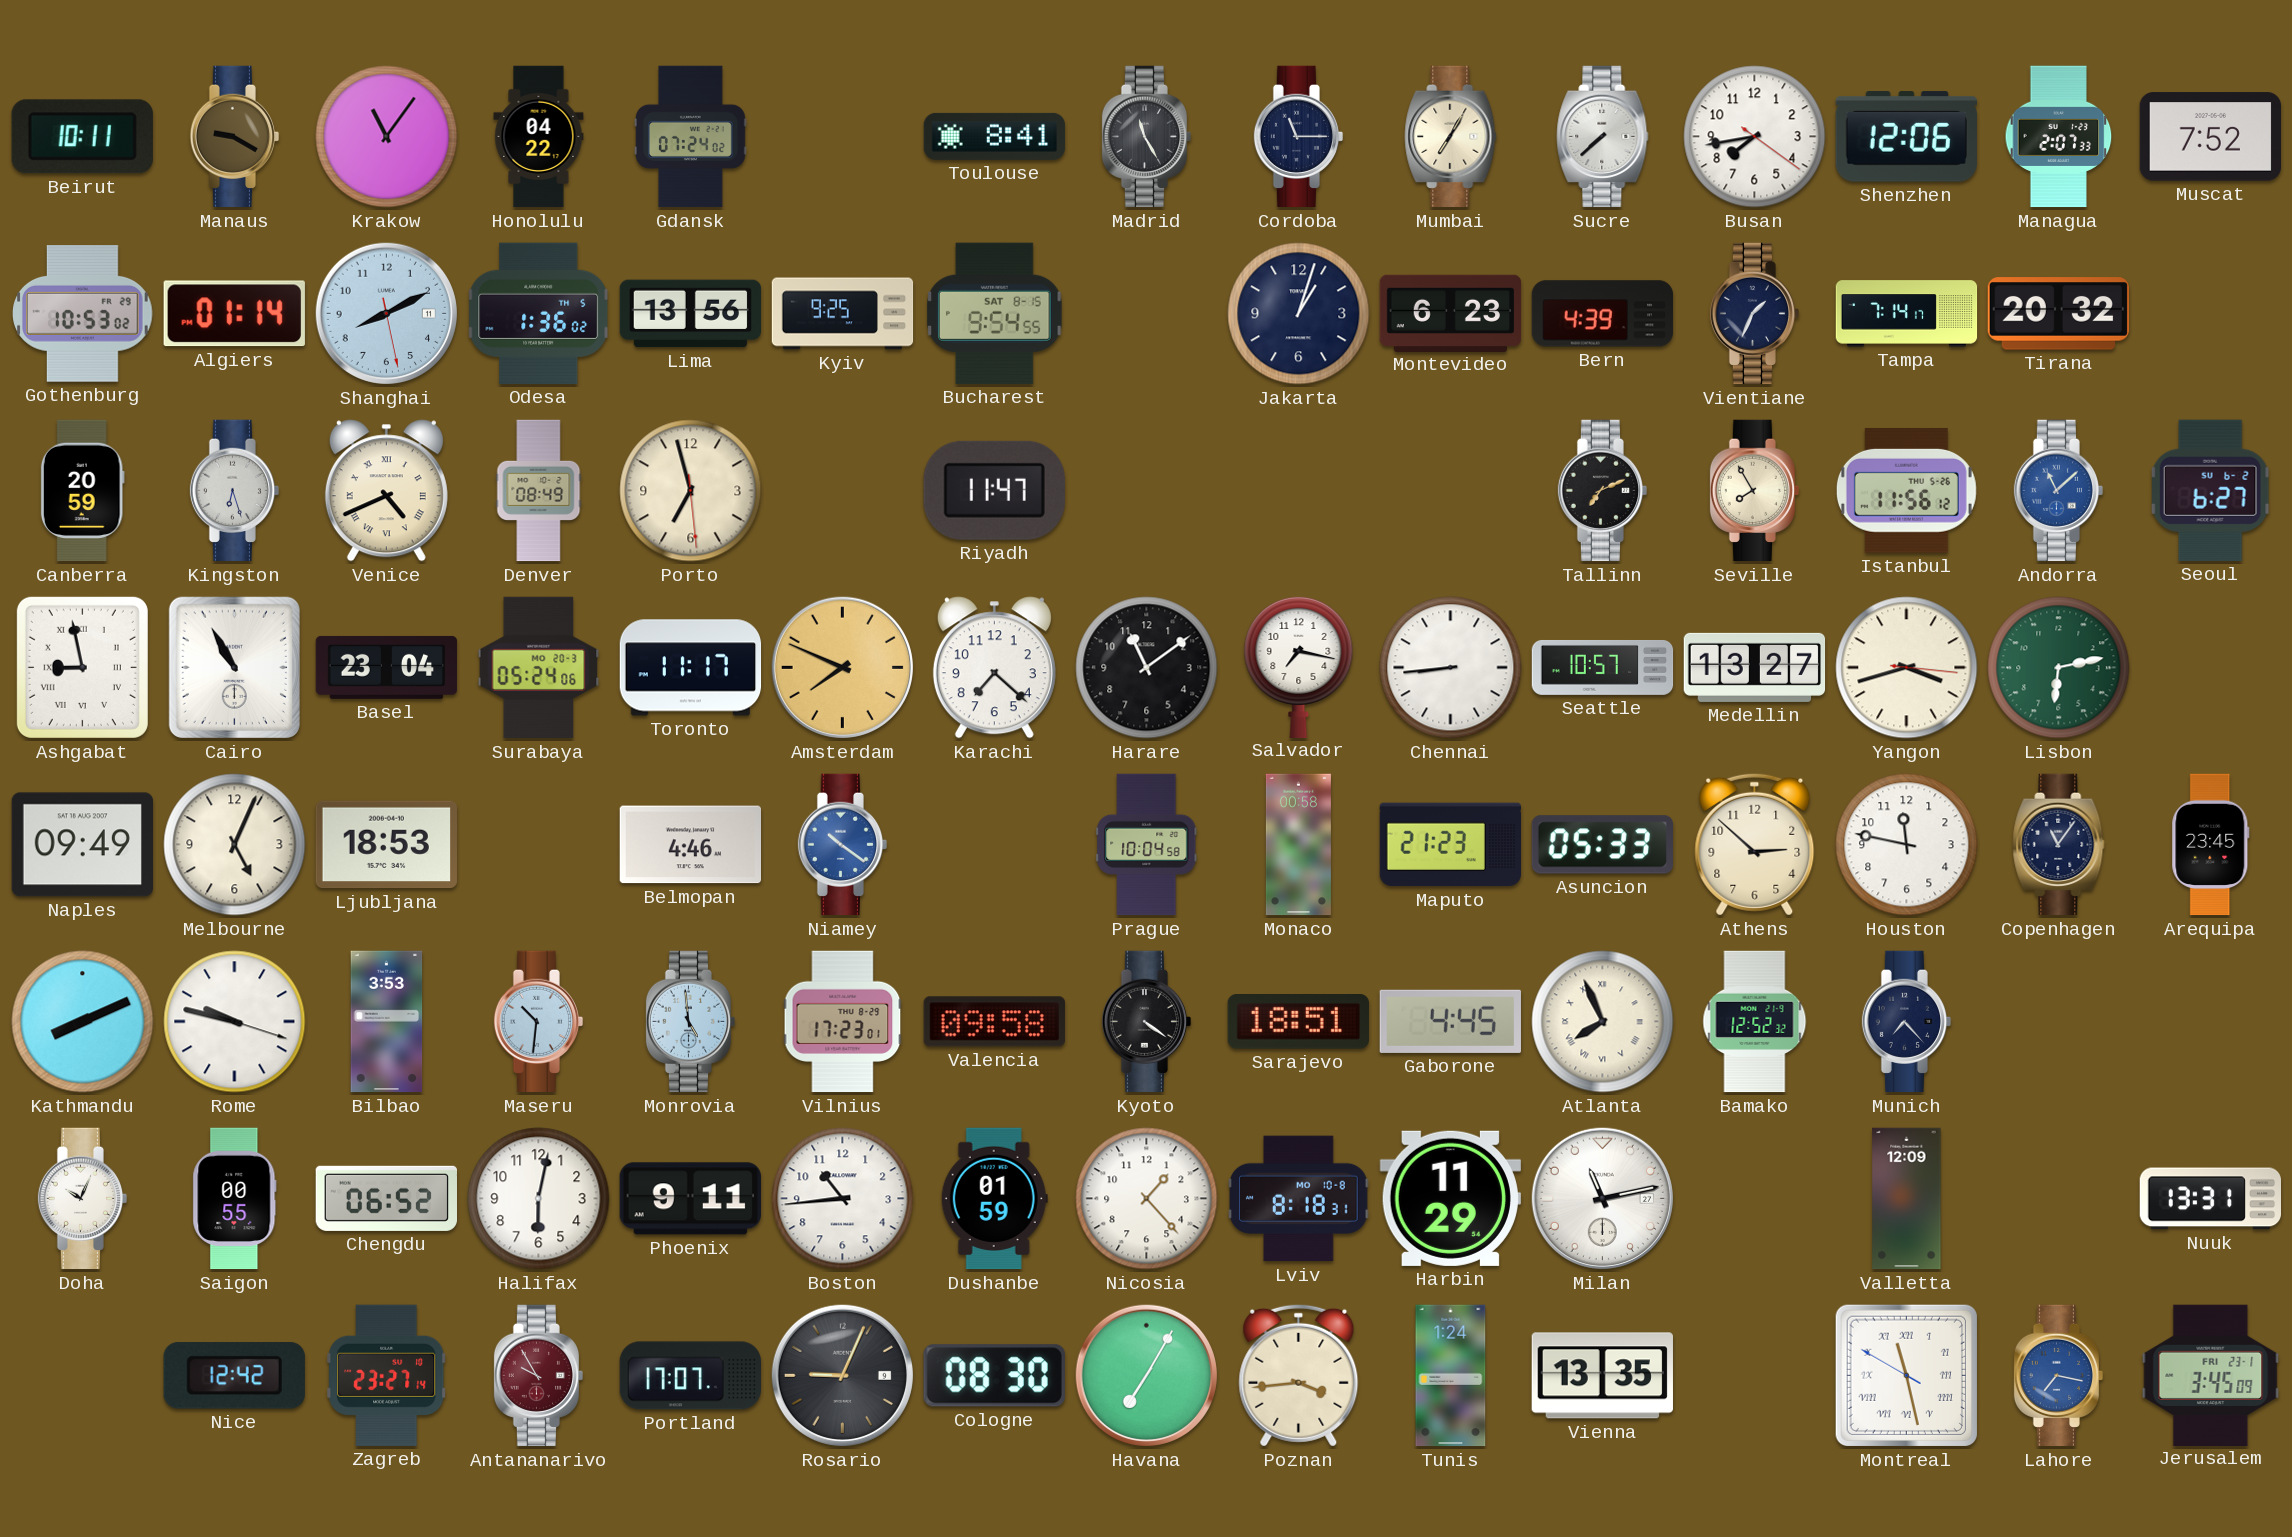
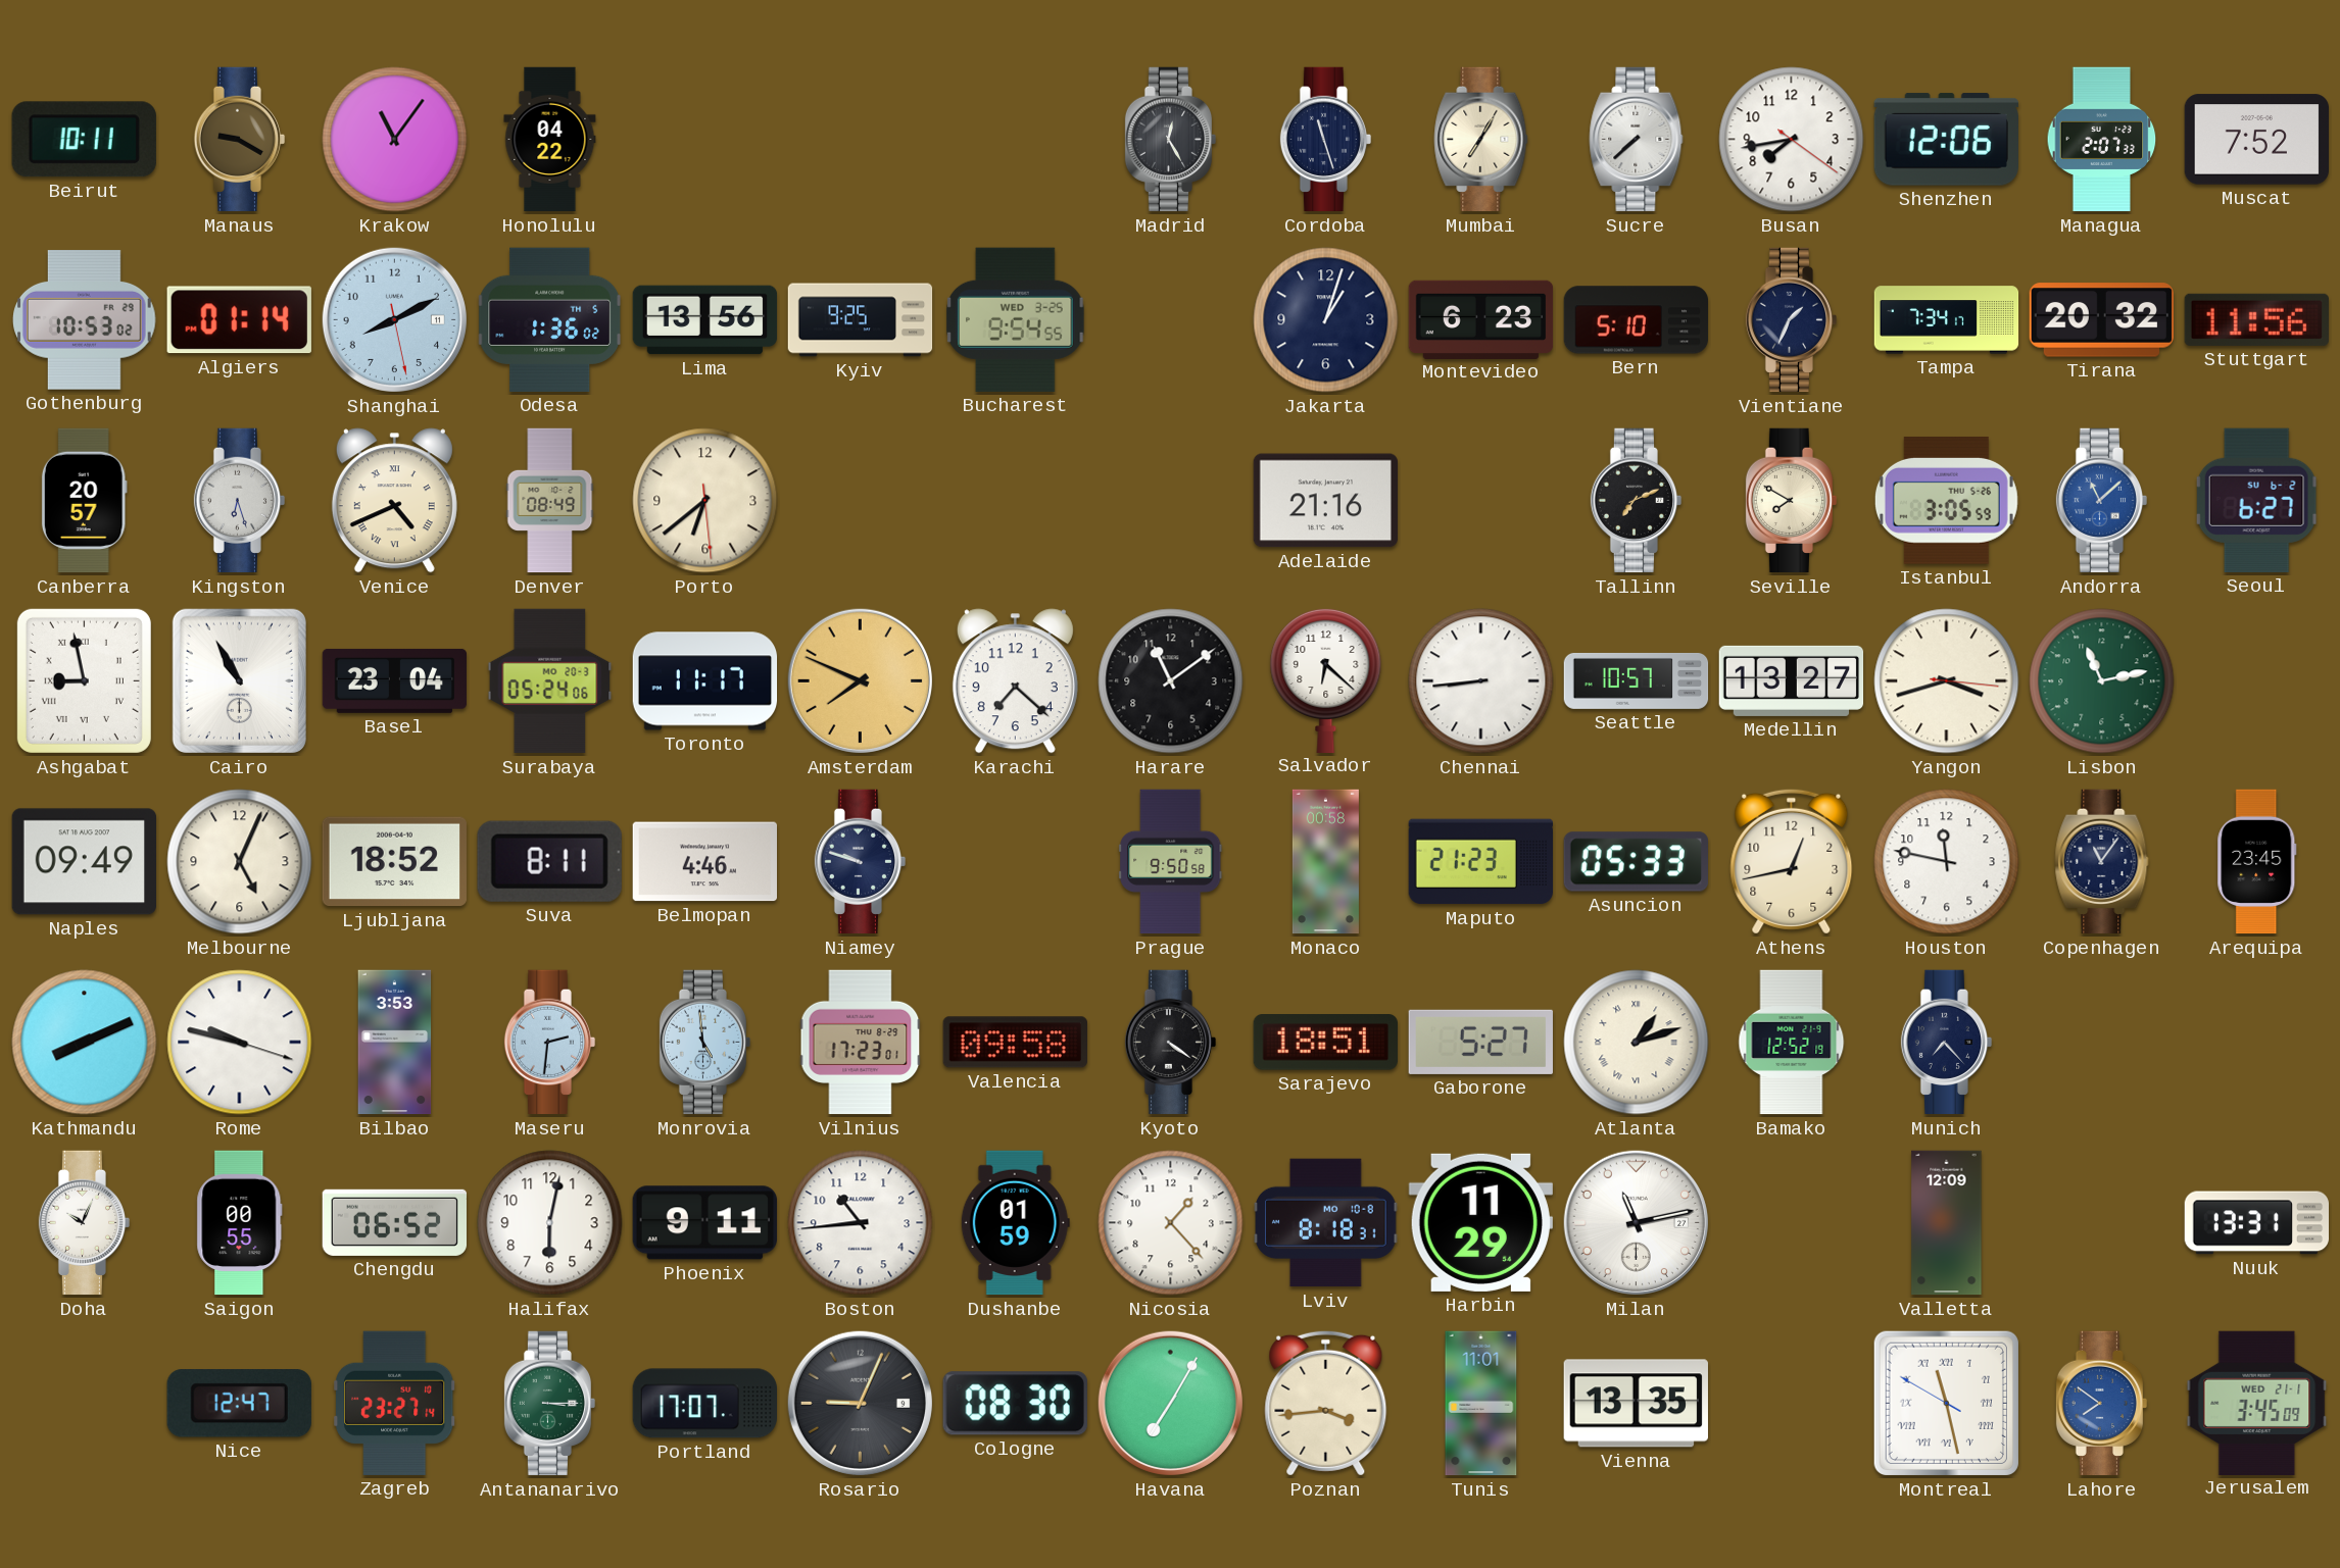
Gdansk: 07:24 -> none
Toulouse: 8:41 -> none
Madrid: 11:25 -> 12:25
Cordoba: 11:15 -> 11:27
Bucharest date: SAT 8-15 -> WED 3-25
Bern: 4:39 -> 5:10
Tampa: 7:14 -> 7:34
Stuttgart: none -> 11:56
Canberra: 20:59 -> 20:57
Porto: 6:57 -> 6:38
Riyadh: 11:47 -> none
Adelaide: none -> 21:16
Seville: 7:55 -> 7:50
Istanbul: 11:56 -> 3:05
Salvador: 7:17 -> 6:22
Lisbon: 6:13 -> 11:13
Ljubljana: 18:53 -> 18:52
Suva: none -> 8:11
Niamey: 10:21 -> 9:48
Niamey dial: blue -> navy
Prague: 10:04 -> 9:50
Athens: 2:52 -> 12:43
Maseru: 10:31 -> 2:31
Gaborone: 4:45 -> 5:27
Atlanta: 7:56 -> 1:12
Bamako: 12:52:32 -> 12:52:19
Nice: 12:42 -> 12:47
Antananarivo: 9:55 -> 3:15
Antananarivo dial: burgundy -> green
Tunis: 1:24 -> 11:01
Lahore: 7:17 -> 7:51
Jerusalem date: FRI 23-1 -> WED 21-1
